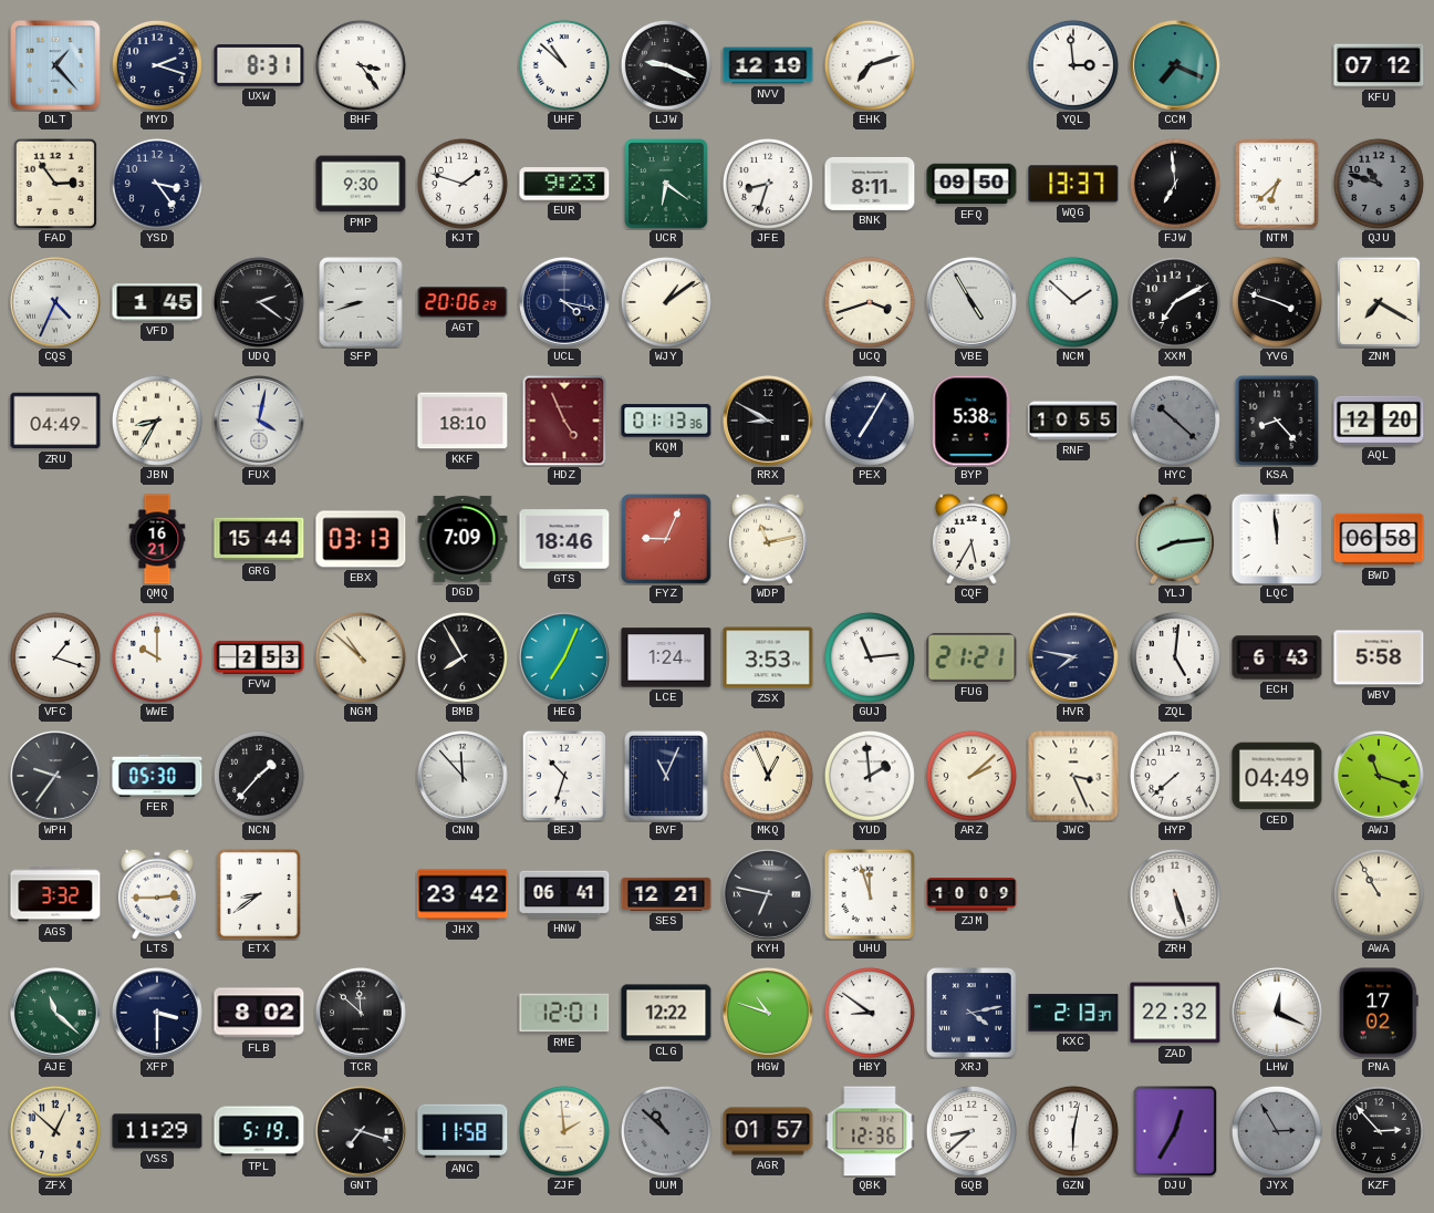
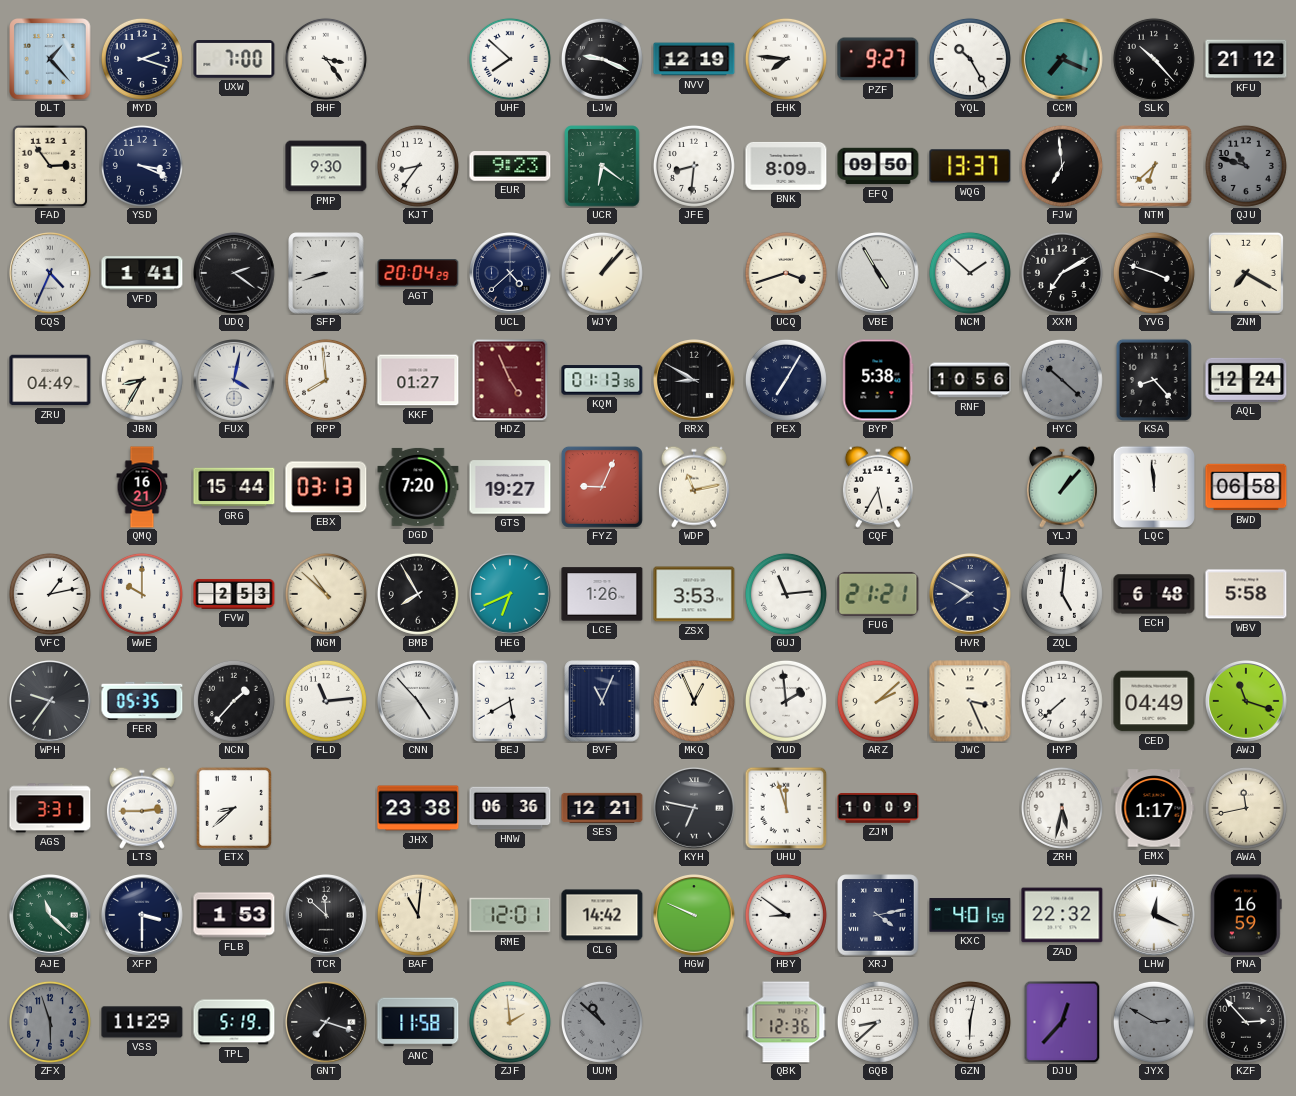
UXW: 8:31 -> 7:00
UHF: 10:52 -> 7:52
EHK: 7:12 -> 7:46
PZF: none -> 9:27
YQL: 2:59 -> 10:25
SLK: none -> 10:23
KFU: 07:12 -> 21:12
YSD: 3:24 -> 3:19
KJT: 1:48 -> 8:36
JFE: 8:33 -> 8:31
BNK: 8:11 -> 8:09
VFD: 1:45 -> 1:41
AGT: 20:06 -> 20:04
UCL: 4:17 -> 4:38
WJY: 1:09 -> 1:07
RPP: none -> 7:59
KKF: 18:10 -> 01:27
RNF: 10:55 -> 10:56
AQL: 12:20 -> 12:24
DGD: 7:09 -> 7:20
GTS: 18:46 -> 19:27
YLJ: 8:14 -> 1:07
VFC: 1:18 -> 1:13
HEG: 7:04 -> 6:41
LCE: 1:24 -> 1:26
HVR: 7:47 -> 7:50
ECH: 6:43 -> 6:48
FER: 05:30 -> 05:35
FLD: none -> 11:14
CNN: 11:53 -> 4:53
BEJ: 10:33 -> 5:40
AGS: 3:32 -> 3:31
ETX: 8:39 -> 8:38
JHX: 23:42 -> 23:38
HNW: 06:41 -> 06:36
ZRH: 5:27 -> 5:32
EMX: none -> 1:17
AWA: 10:55 -> 11:43
FLB: 8:02 -> 1:53
BAF: none -> 11:01
CLG: 12:22 -> 14:42
HGW: 10:48 -> 9:49
KXC: 2:13 -> 4:01
PNA: 17:02 -> 16:59
ZFX: 12:52 -> 5:57
ZFX dial: cream -> grey
AGR: 01:57 -> none
DJU: 12:35 -> 12:37
JYX: 2:55 -> 2:50
